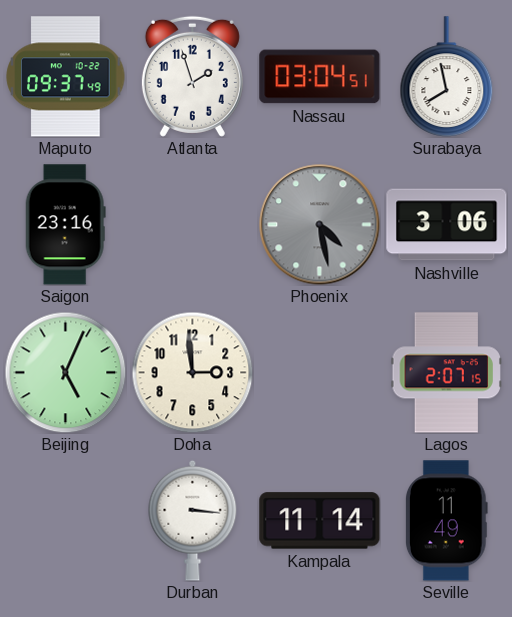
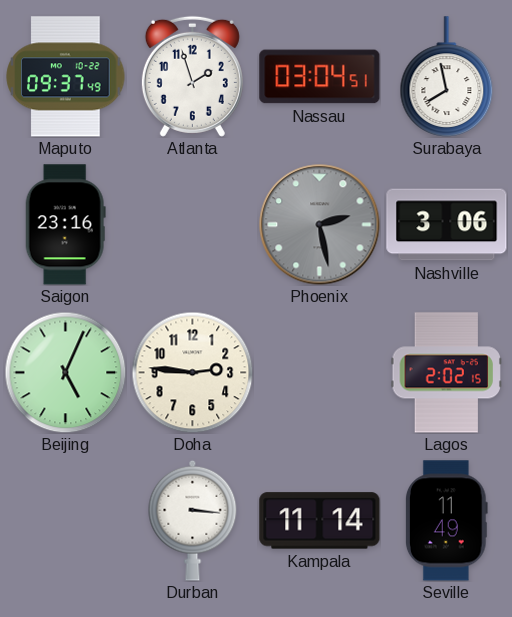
Phoenix: 4:28 -> 2:28
Doha: 2:59 -> 2:46
Lagos: 2:07 -> 2:02
